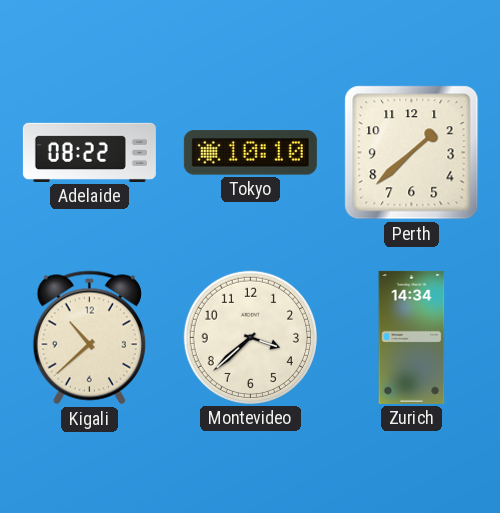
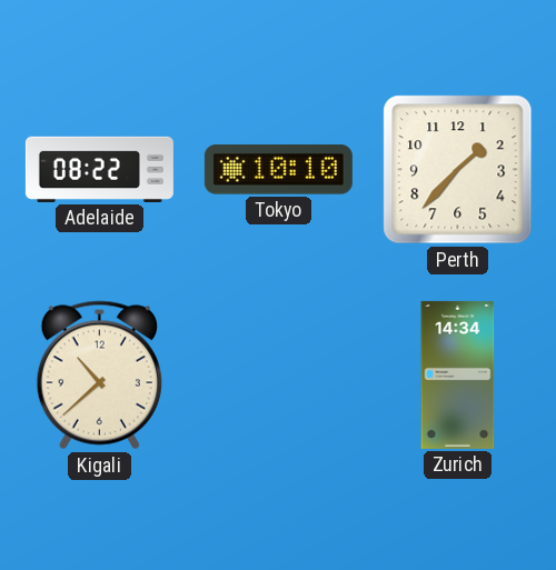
Perth: 1:38 -> 1:37
Montevideo: 3:38 -> none
